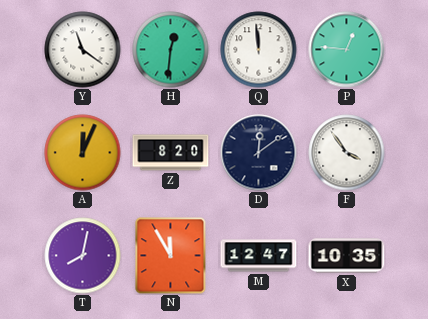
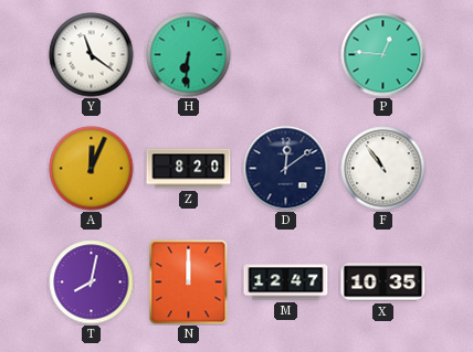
H: 12:31 -> 6:31
Q: 11:59 -> none
F: 3:54 -> 10:54
N: 11:55 -> 12:00
